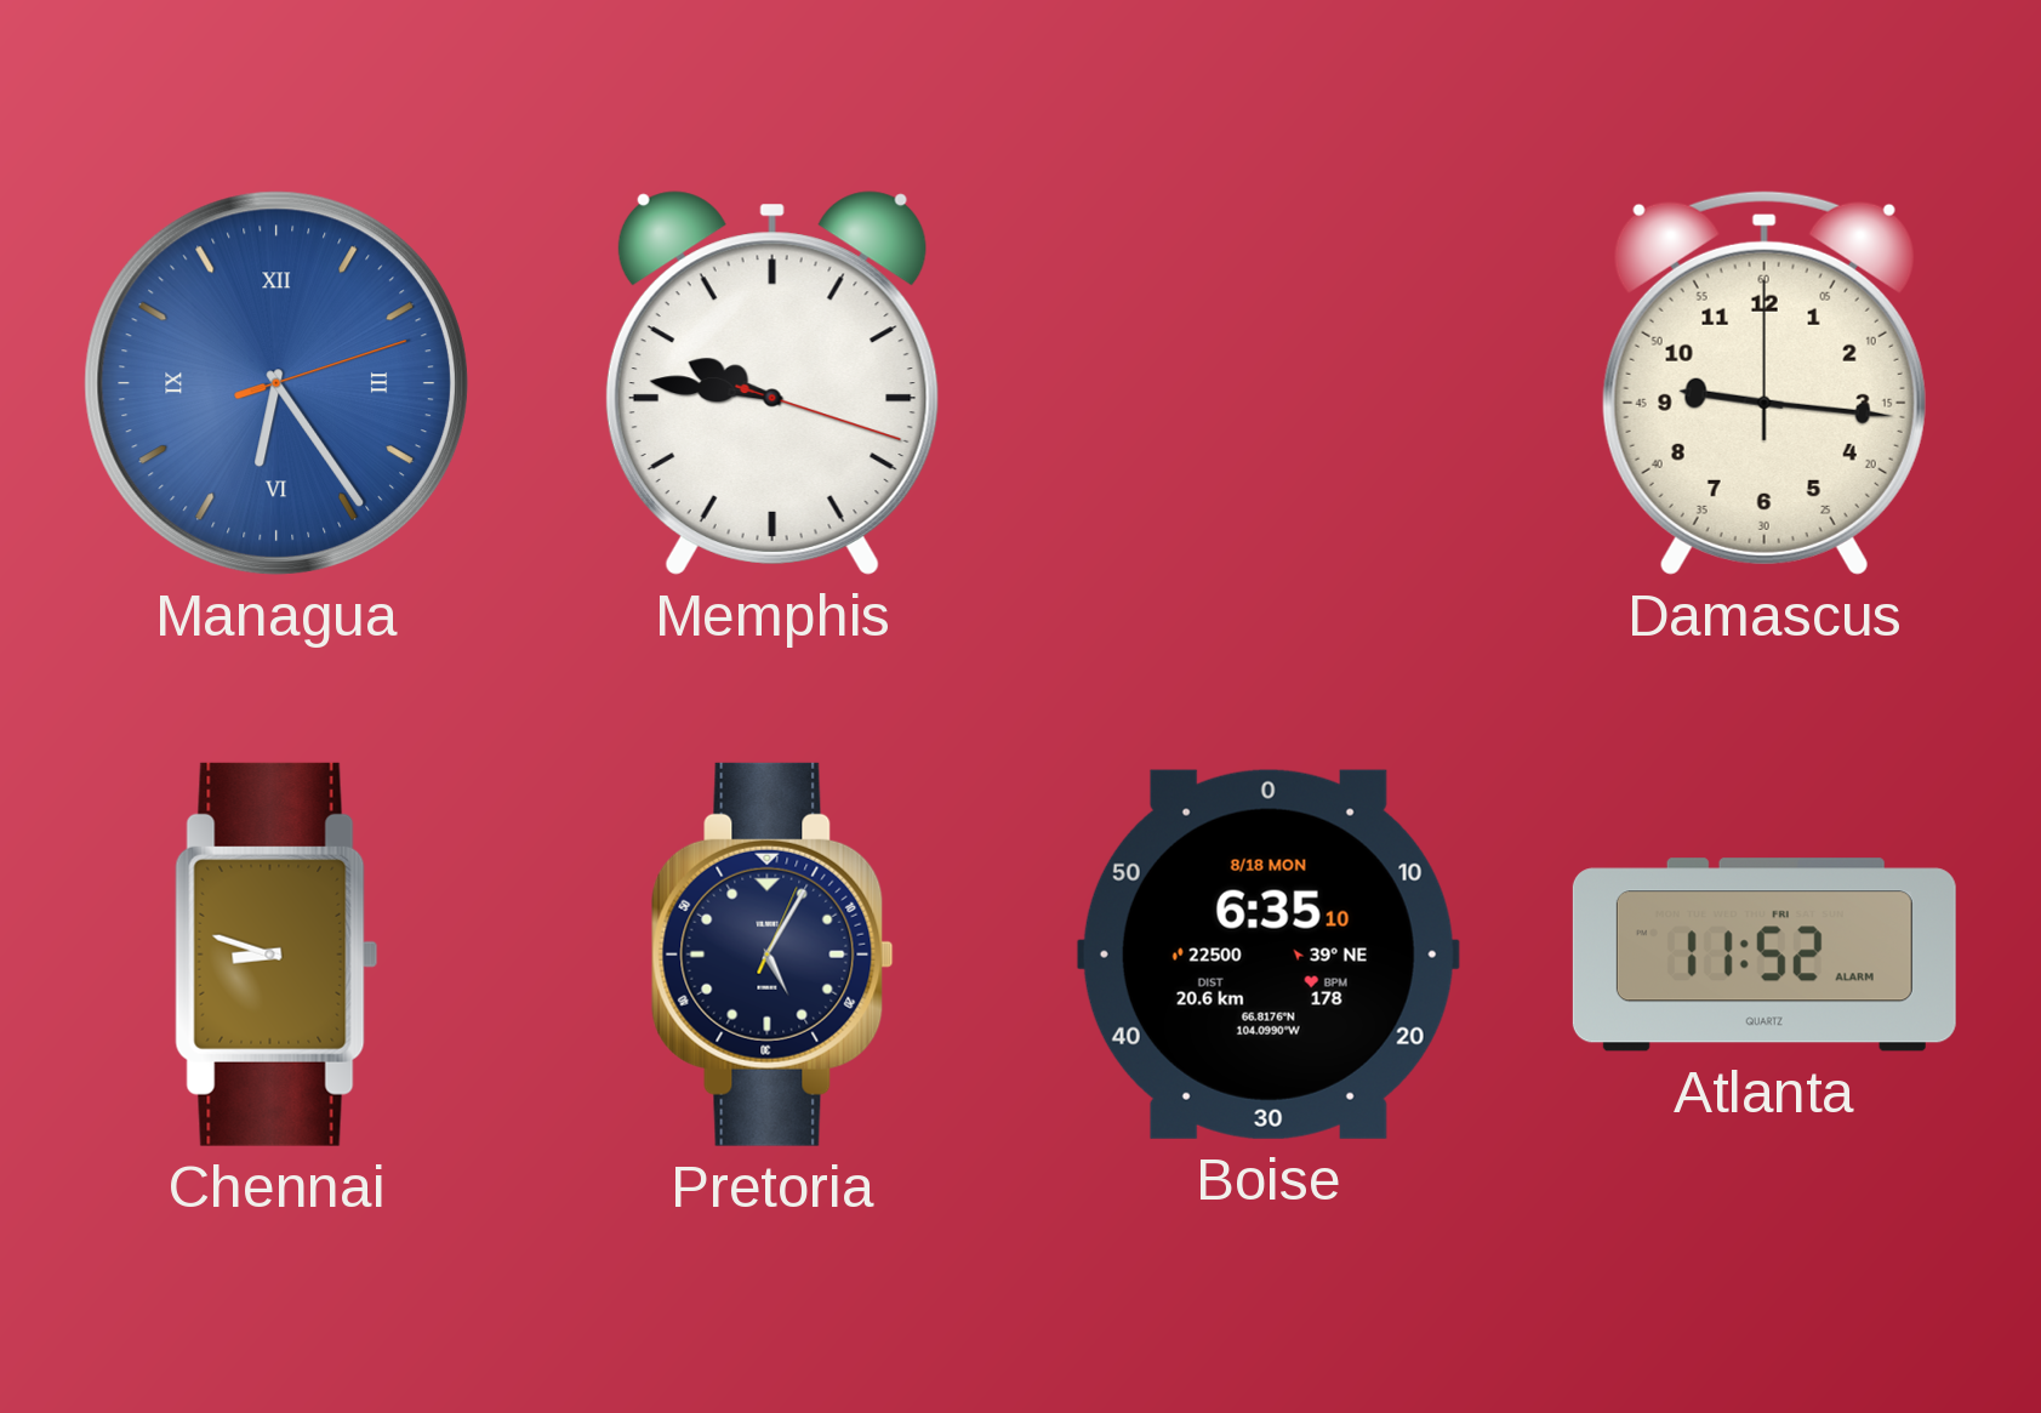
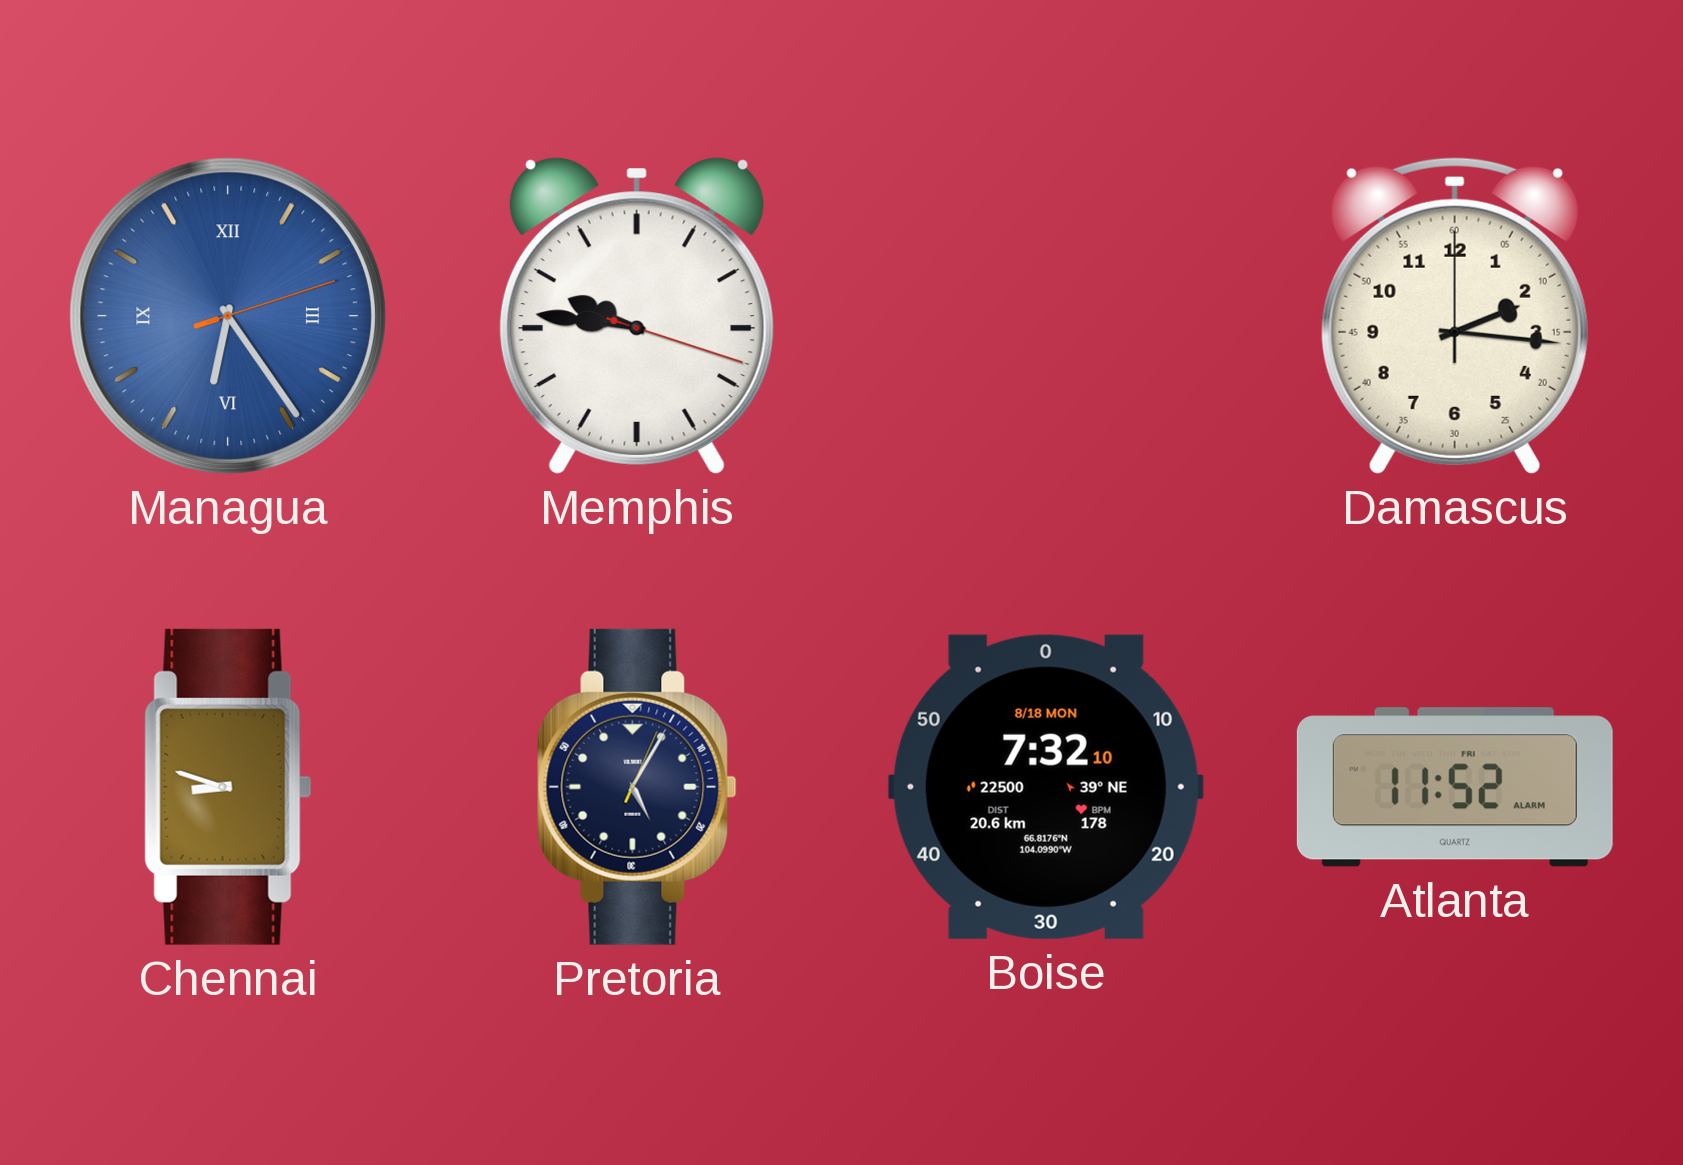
Damascus: 9:16 -> 2:16
Boise: 6:35 -> 7:32
